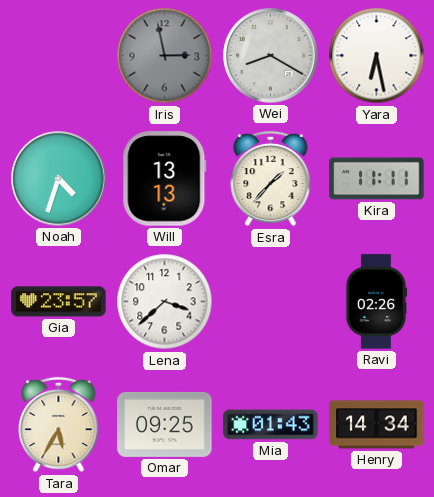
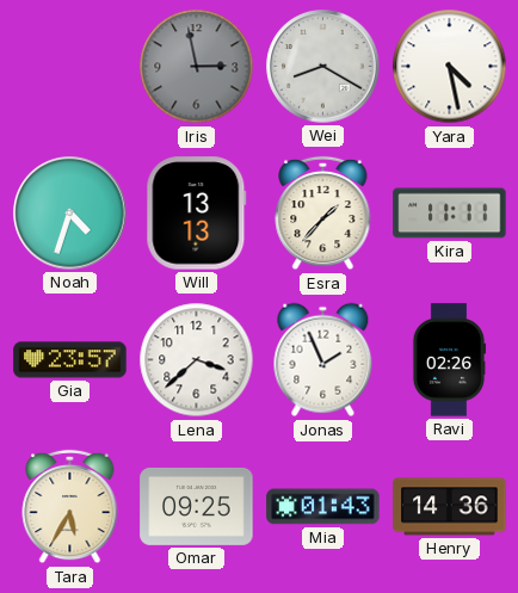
Yara: 6:28 -> 4:28
Jonas: none -> 1:56
Henry: 14:34 -> 14:36
